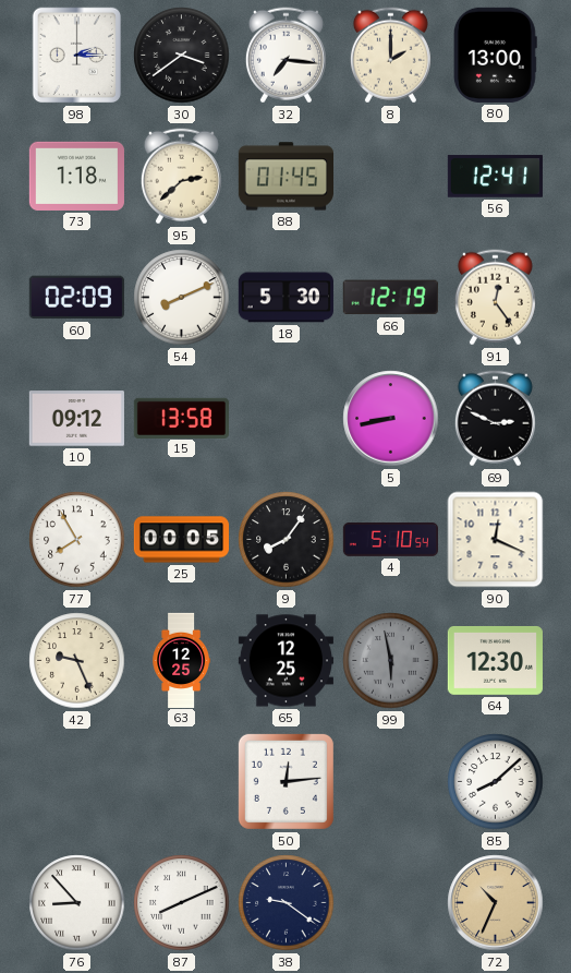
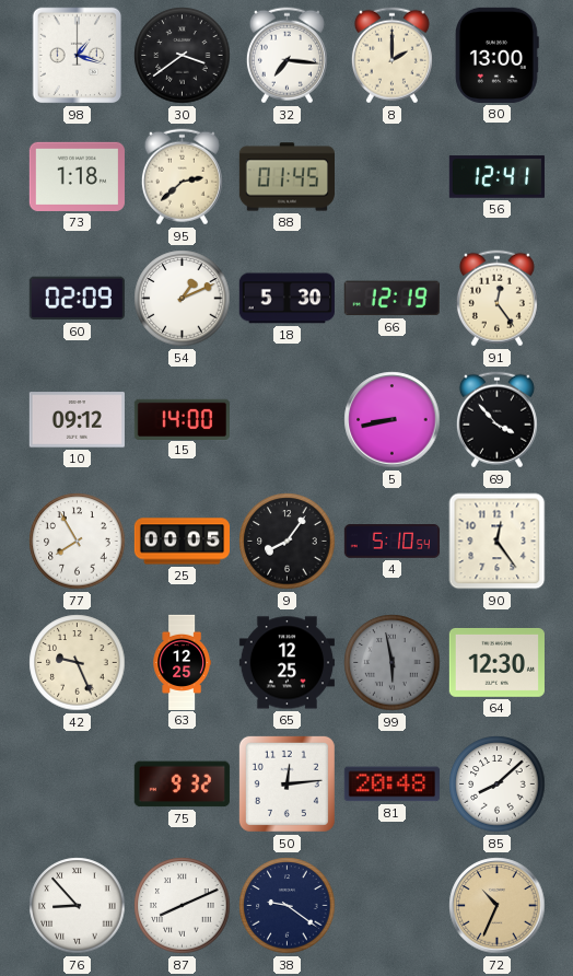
98: 2:15 -> 1:18
54: 8:11 -> 1:11
15: 13:58 -> 14:00
69: 2:49 -> 3:53
90: 12:19 -> 12:24
75: none -> 9:32
81: none -> 20:48
